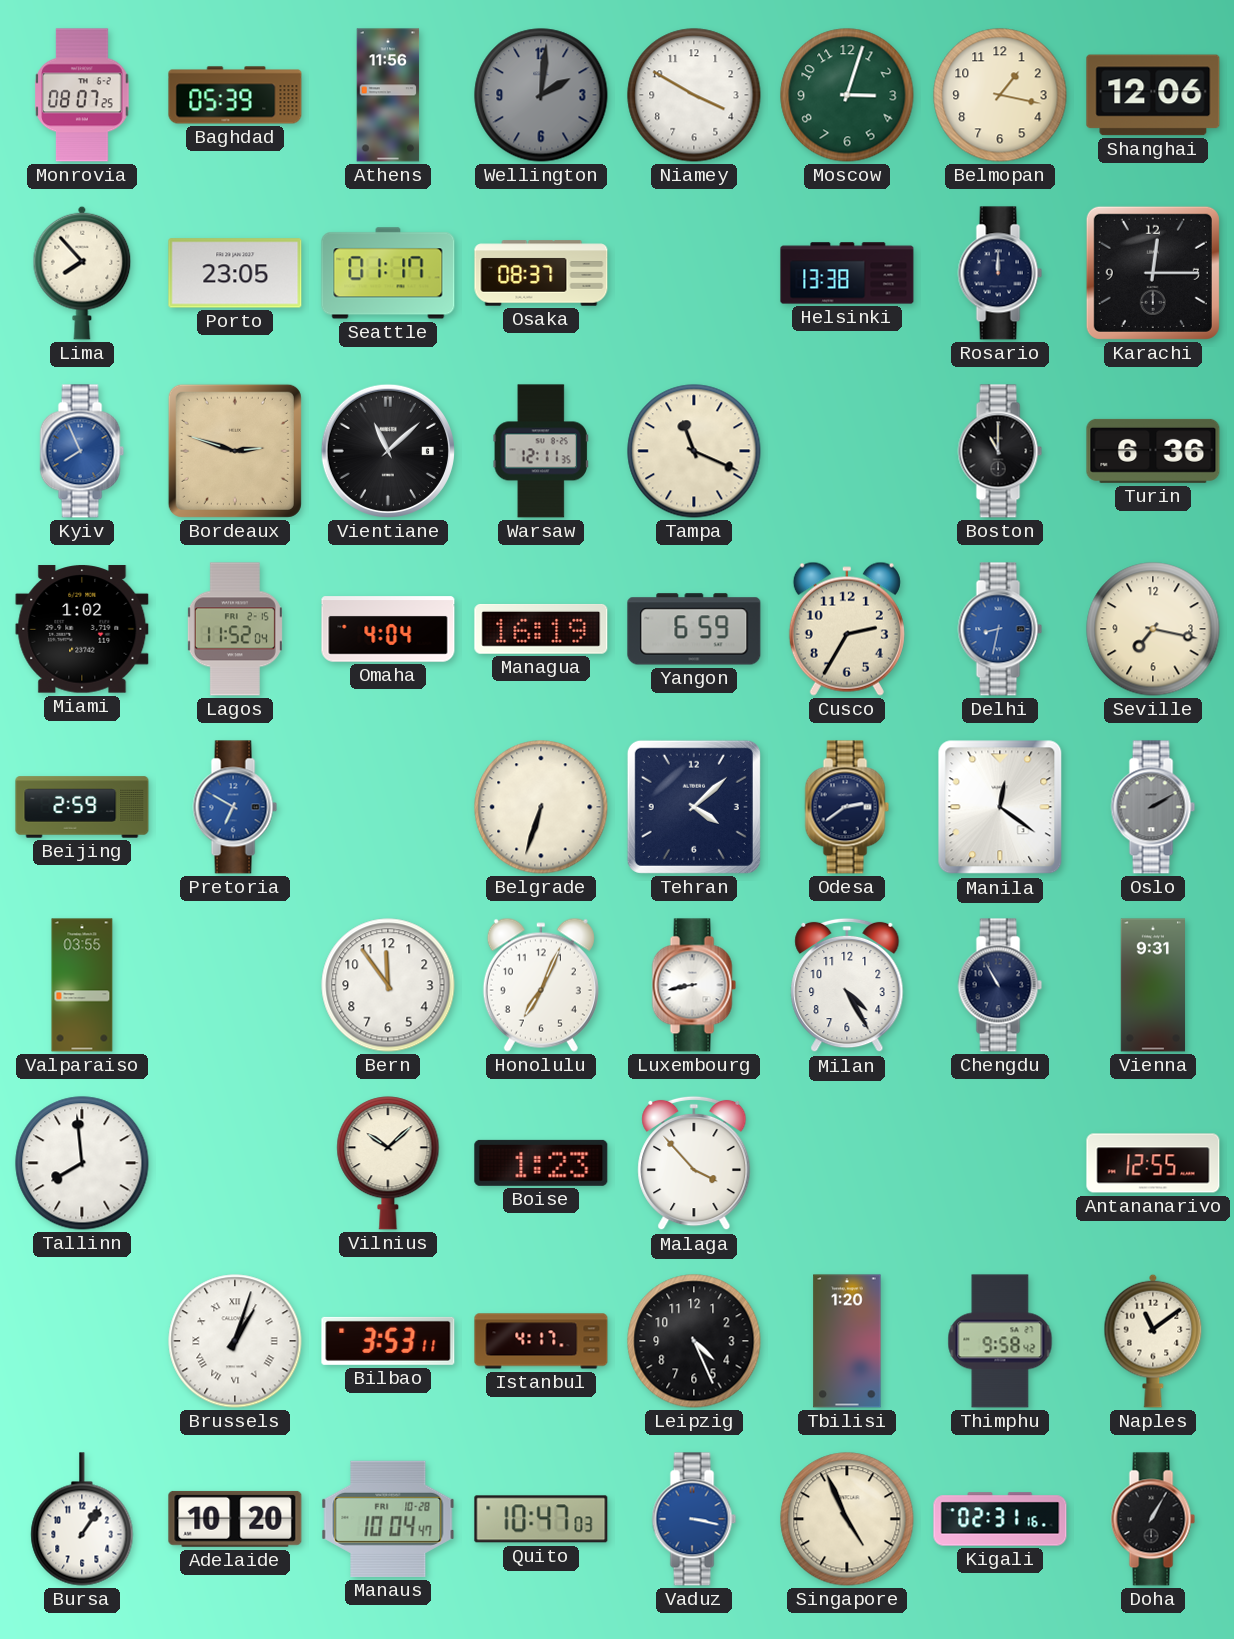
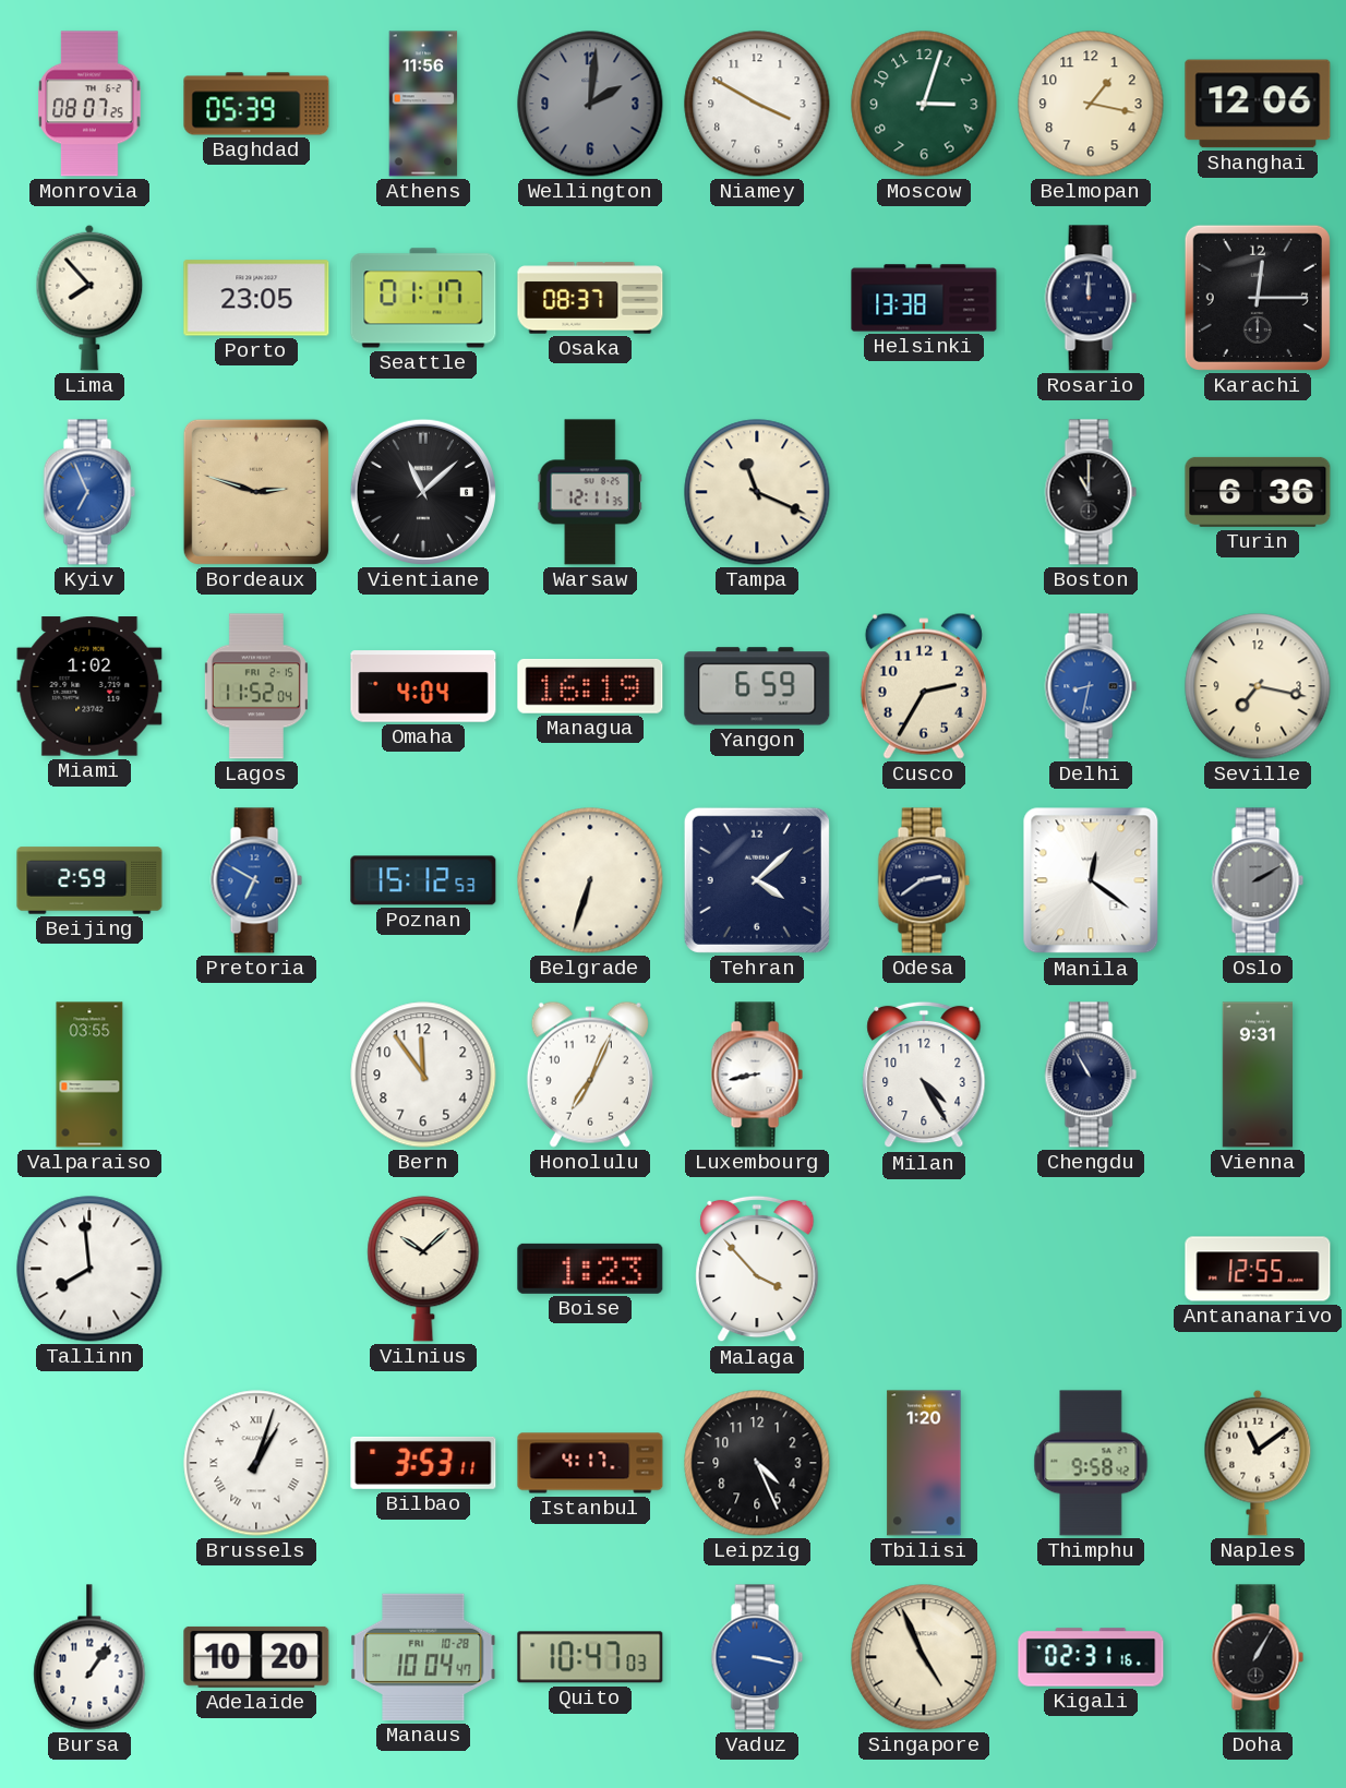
Kyiv: 7:56 -> 6:56
Poznan: none -> 15:12
